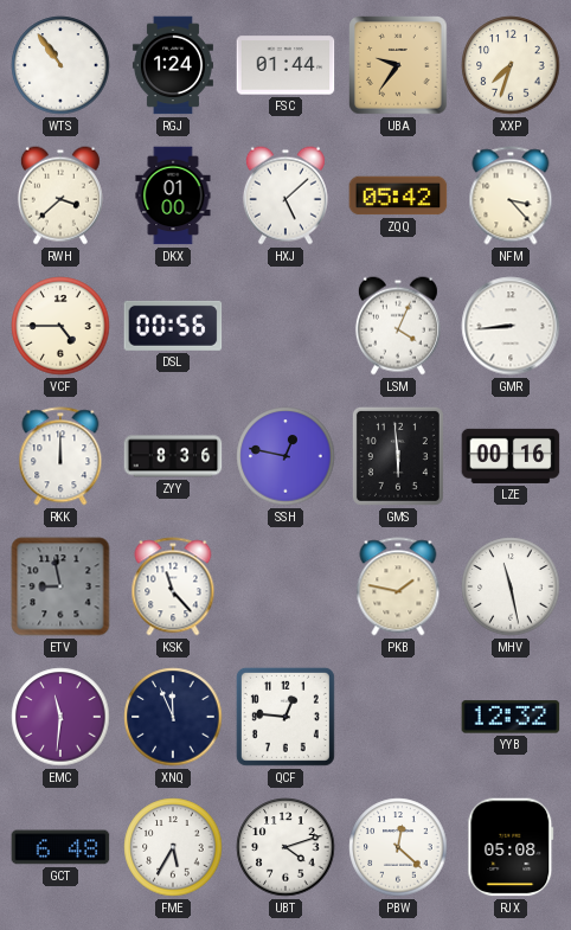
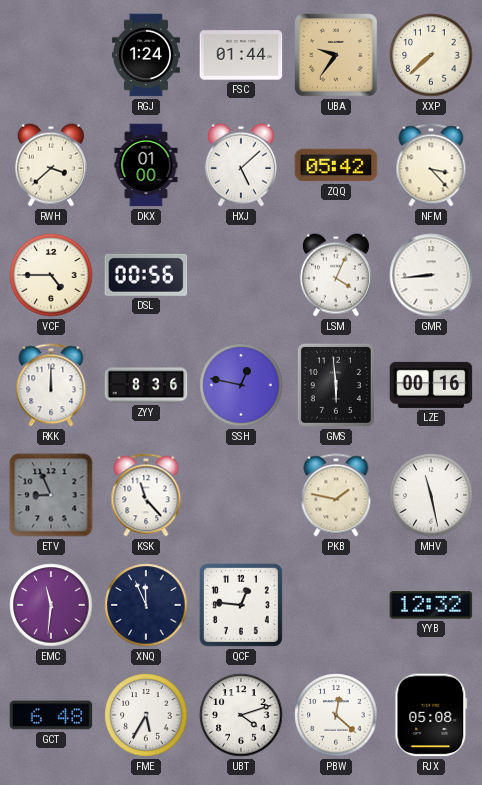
WTS: 10:54 -> none
XXP: 7:33 -> 7:38
ETV: 8:58 -> 8:56
